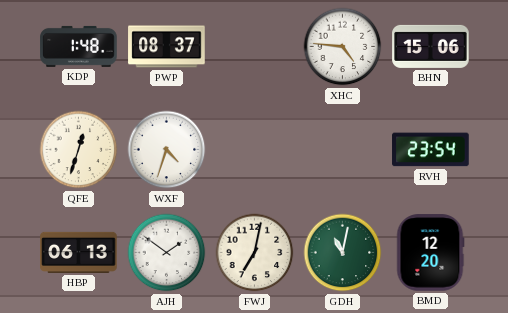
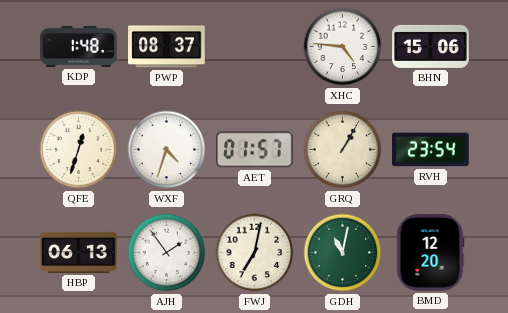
AET: none -> 01:57
GRQ: none -> 1:05
AJH: 1:51 -> 1:54
